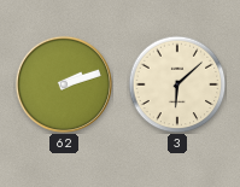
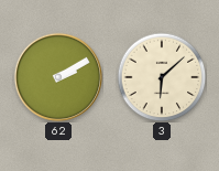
62: 2:12 -> 2:10
